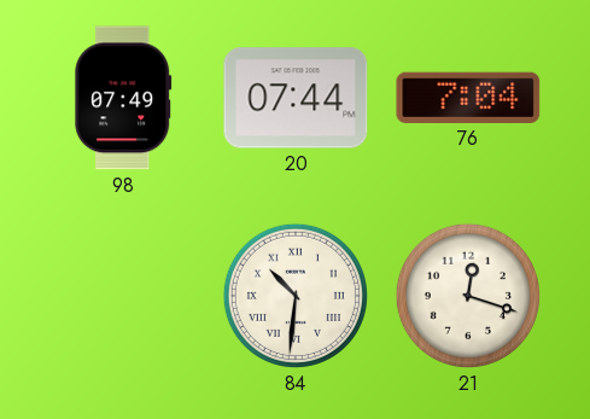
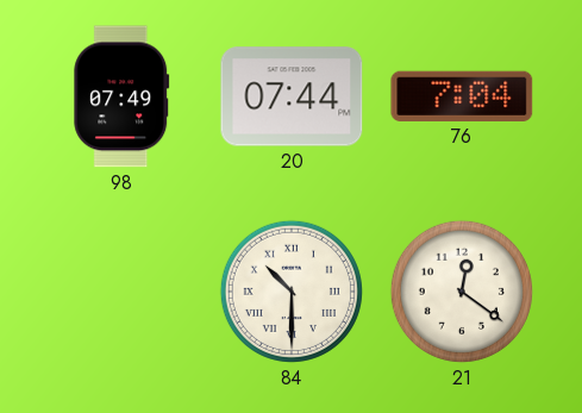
84: 10:31 -> 10:30
21: 12:18 -> 12:21
